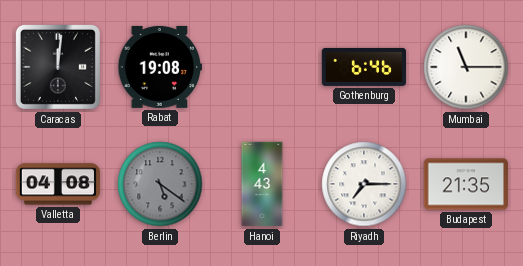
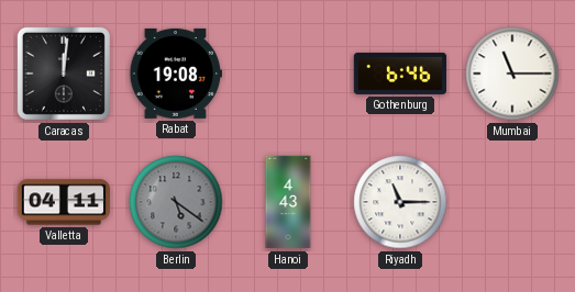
Valletta: 04:08 -> 04:11
Riyadh: 7:15 -> 11:15
Budapest: 21:35 -> none
